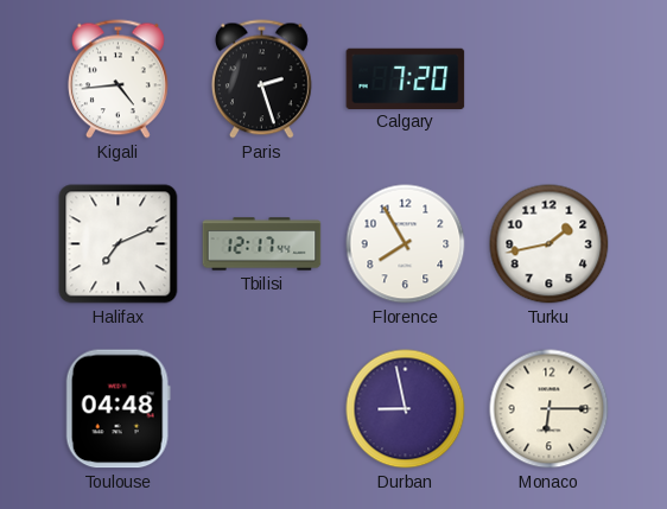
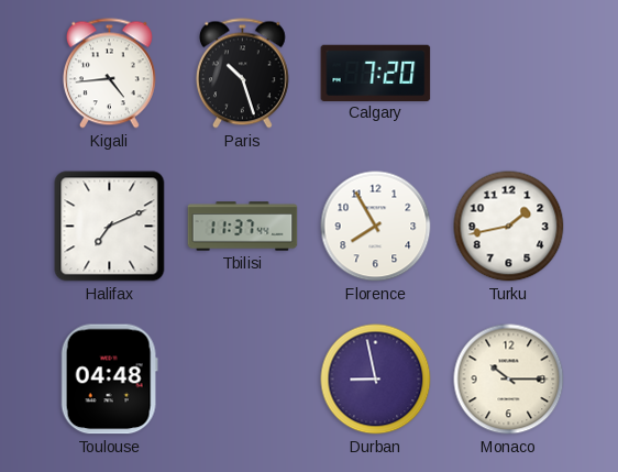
Paris: 2:27 -> 10:27
Tbilisi: 12:17 -> 11:37
Monaco: 6:15 -> 10:15
